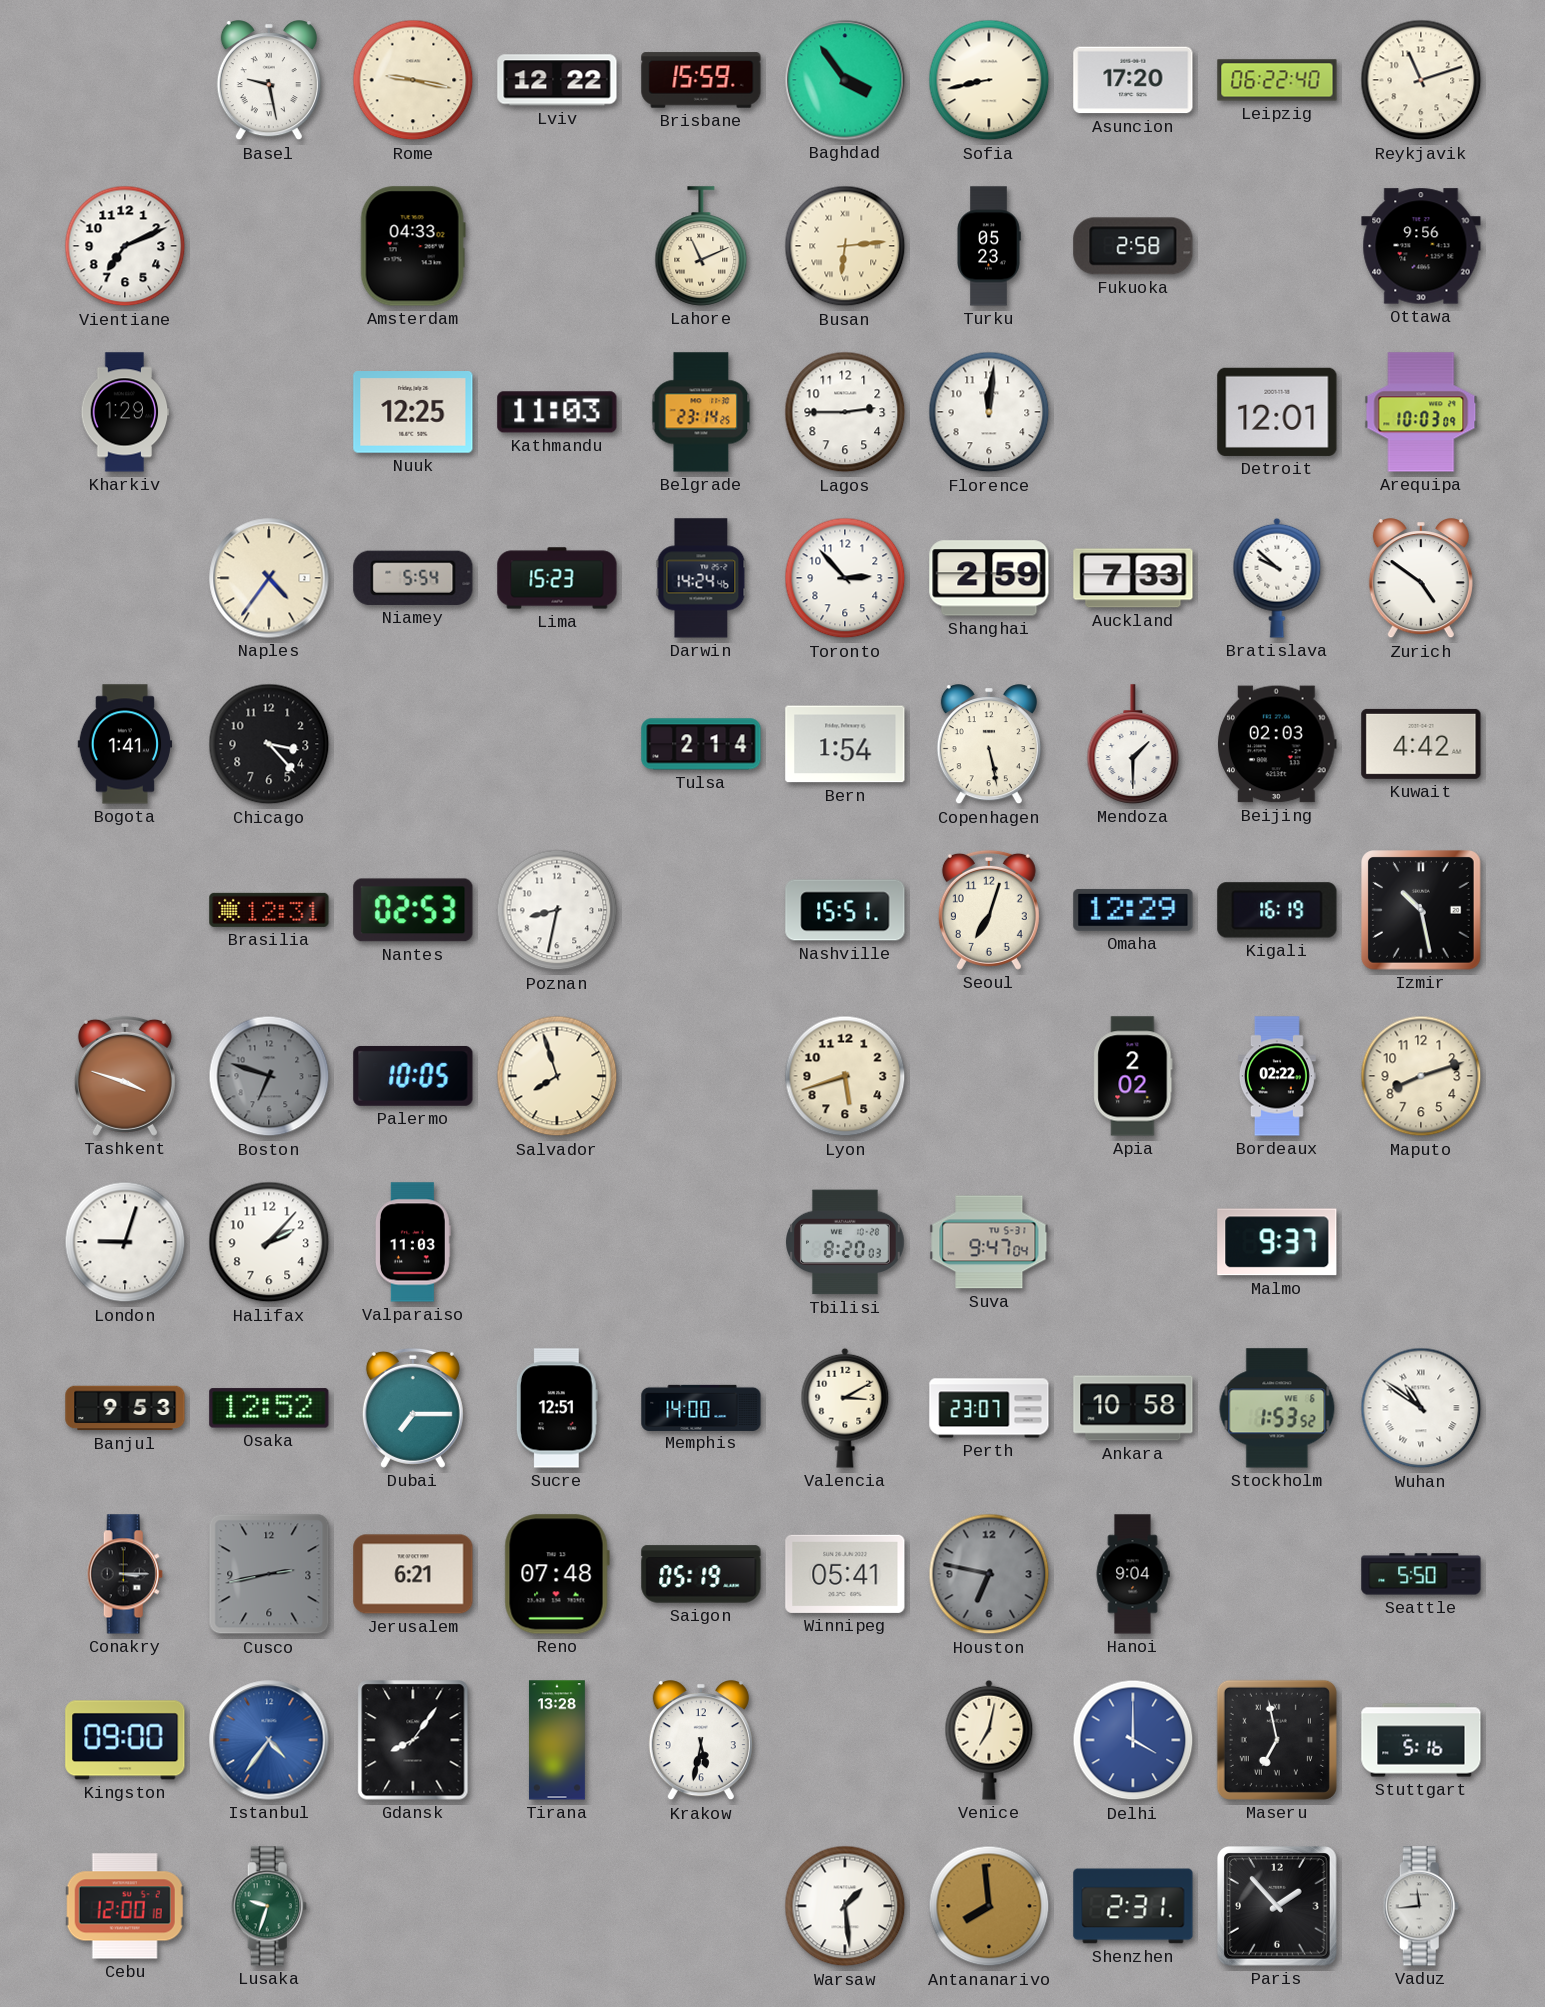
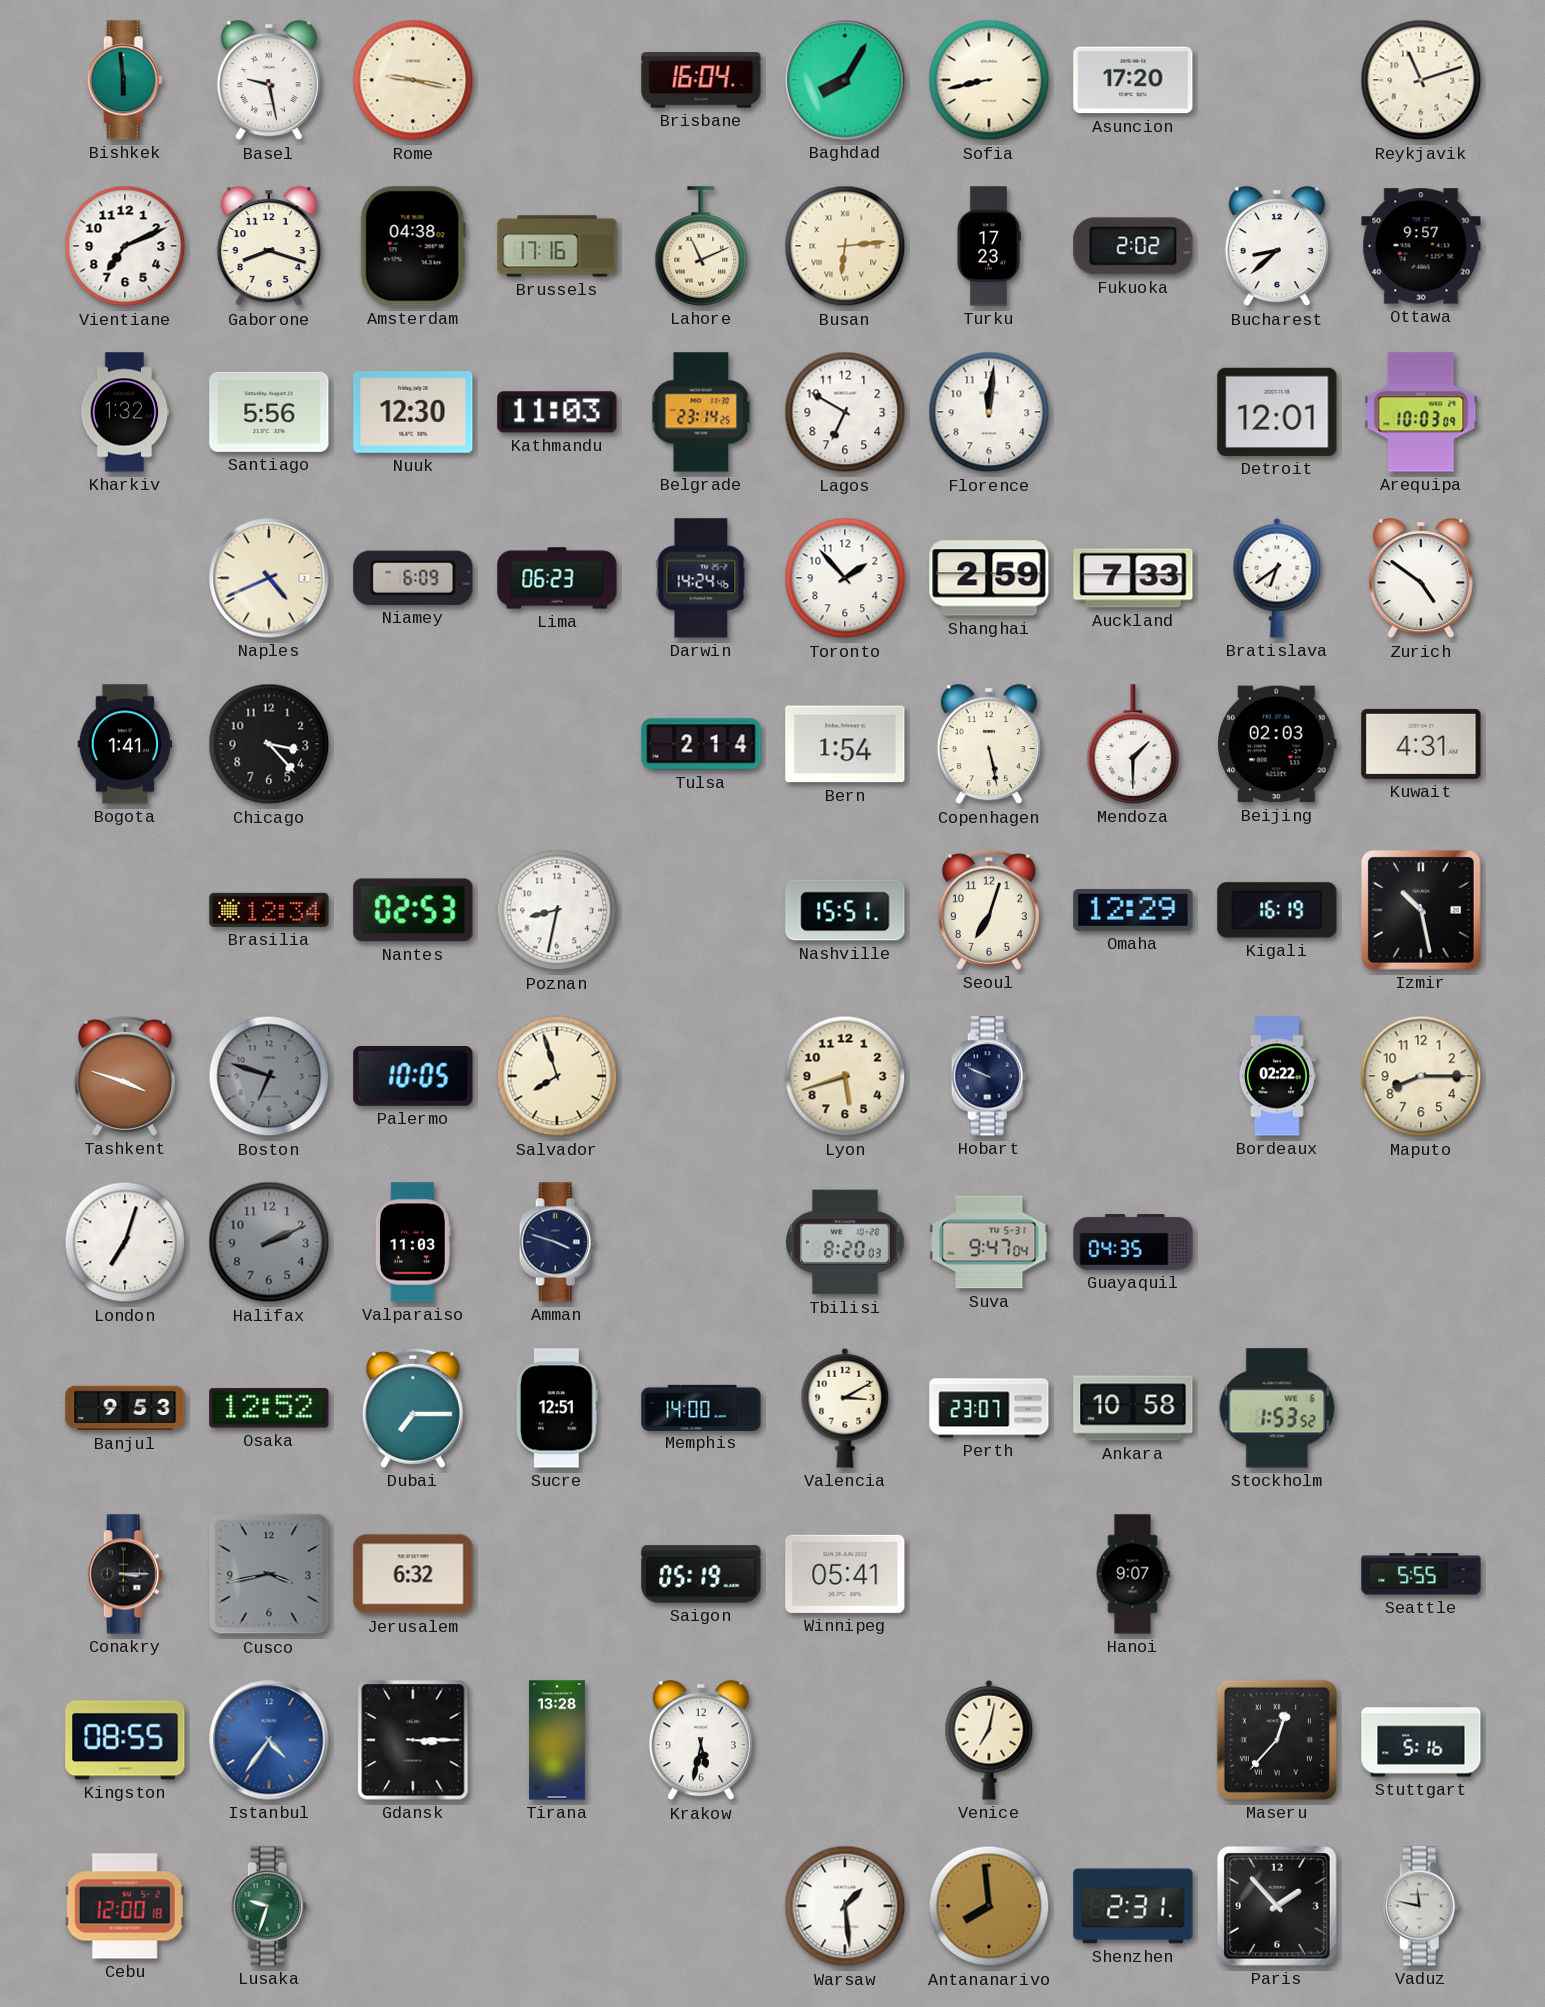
Bishkek: none -> 5:59
Lviv: 12:22 -> none
Brisbane: 15:59 -> 16:04
Baghdad: 3:54 -> 8:05
Leipzig: 06:22 -> none
Gaborone: none -> 8:18
Amsterdam: 04:33 -> 04:38
Brussels: none -> 17:16
Turku: 05:23 -> 17:23
Fukuoka: 2:58 -> 2:02
Bucharest: none -> 8:38
Ottawa: 9:56 -> 9:57
Kharkiv: 1:29 -> 1:32
Santiago: none -> 5:56
Nuuk: 12:25 -> 12:30
Lagos: 2:45 -> 6:50
Naples: 4:36 -> 4:41
Niamey: 5:54 -> 6:09
Lima: 15:23 -> 06:23
Toronto: 2:53 -> 1:53
Bratislava: 9:52 -> 6:39
Kuwait: 4:42 -> 4:31
Brasilia: 12:31 -> 12:34
Hobart: none -> 9:49
Apia: 2:02 -> none
Maputo: 8:12 -> 8:15
London: 9:03 -> 7:03
Halifax: 2:07 -> 2:11
Halifax dial: white -> grey
Amman: none -> 3:48
Guayaquil: none -> 04:35
Malmo: 9:37 -> none
Wuhan: 10:51 -> none
Cusco: 2:43 -> 3:43
Jerusalem: 6:21 -> 6:32
Reno: 07:48 -> none
Houston: 6:47 -> none
Hanoi: 9:04 -> 9:07
Seattle: 5:50 -> 5:55
Kingston: 09:00 -> 08:55
Gdansk: 8:06 -> 3:15
Delhi: 4:00 -> none
Maseru: 6:58 -> 12:37
Vaduz: 11:44 -> 11:47
